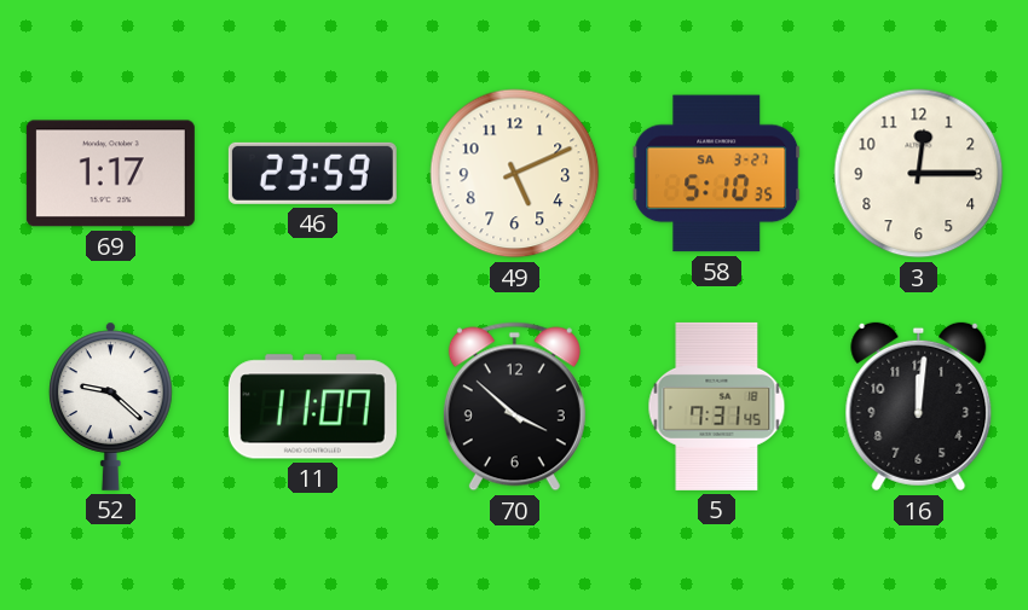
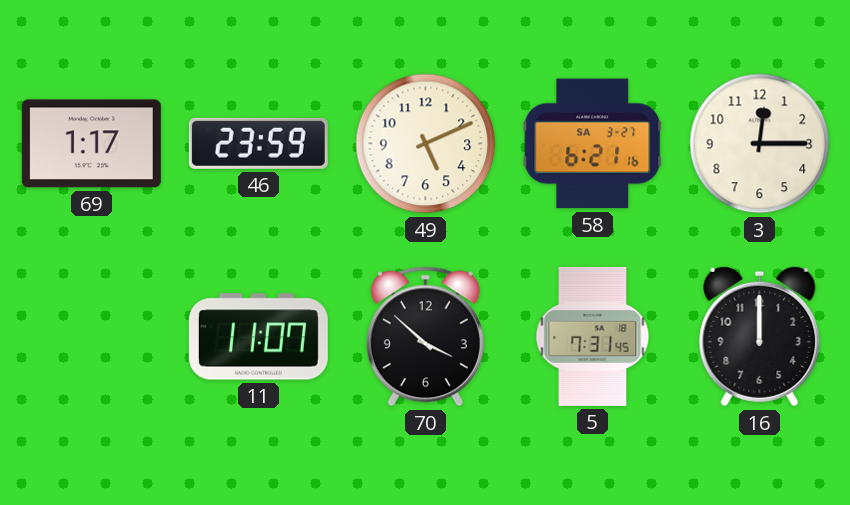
58: 5:10 -> 6:21
52: 9:22 -> none
16: 12:01 -> 12:00
